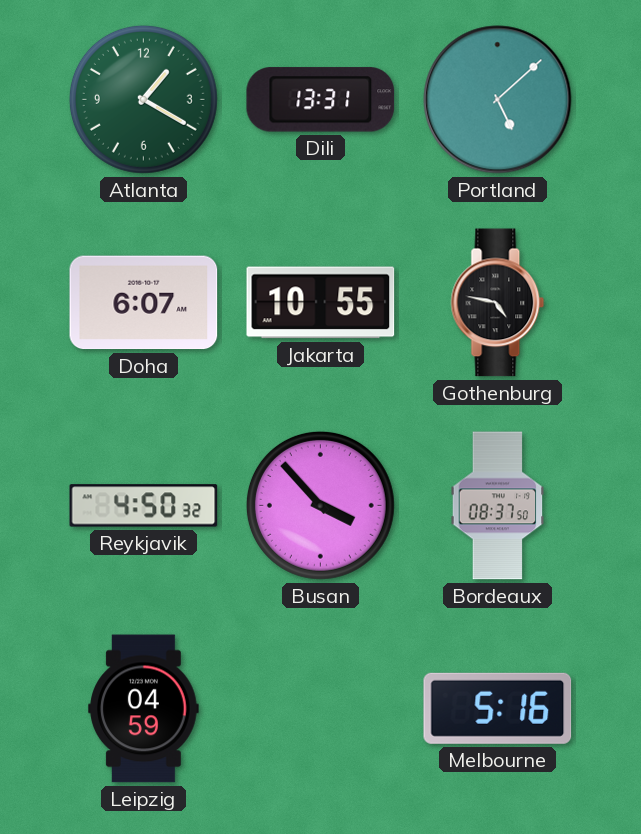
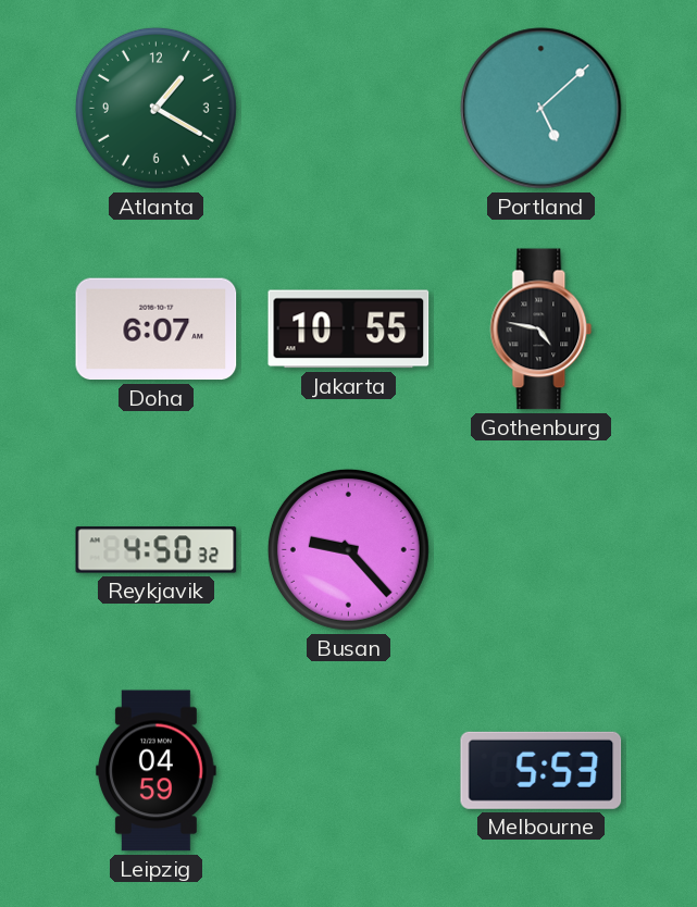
Dili: 13:31 -> none
Busan: 3:53 -> 9:23
Bordeaux: 08:37 -> none
Melbourne: 5:16 -> 5:53
